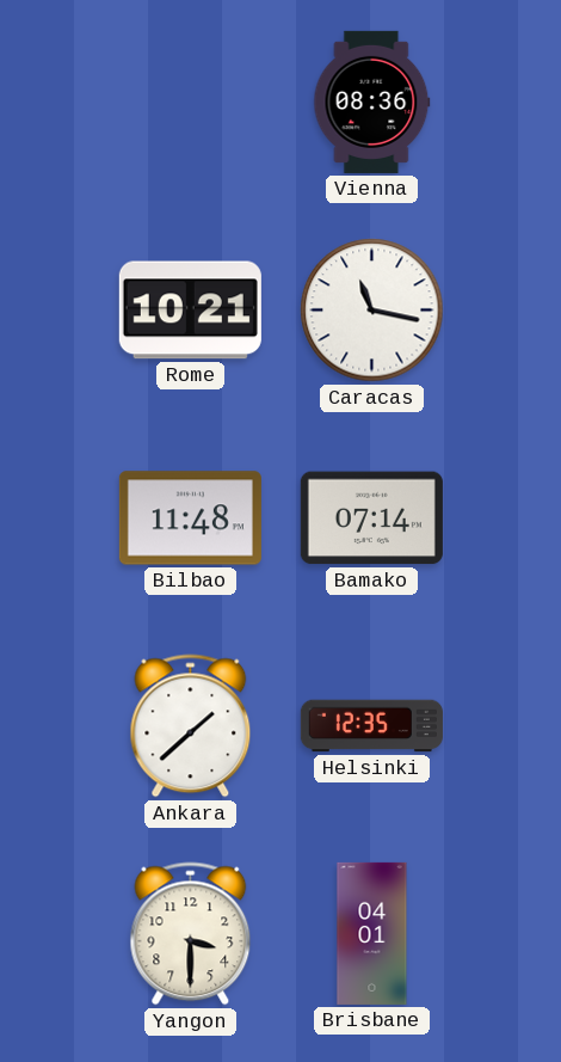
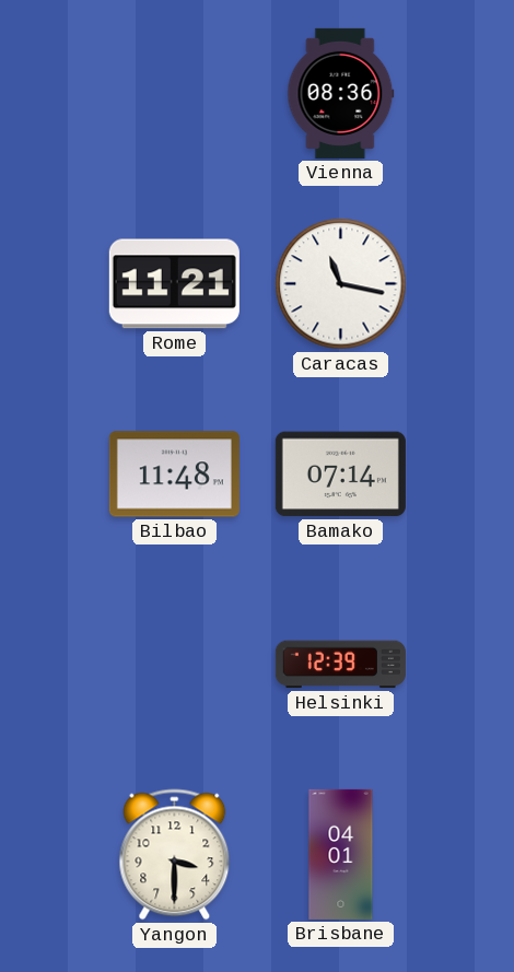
Rome: 10:21 -> 11:21
Ankara: 1:38 -> none
Helsinki: 12:35 -> 12:39
